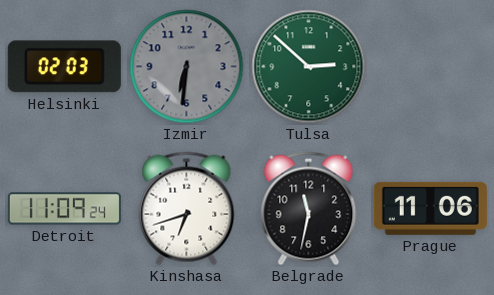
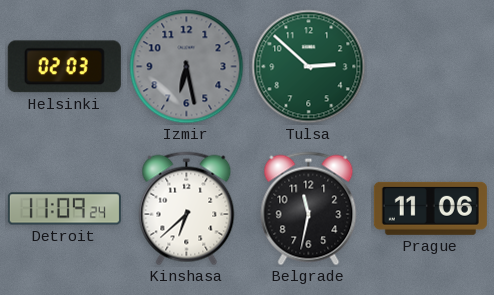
Izmir: 6:31 -> 6:28
Kinshasa: 6:42 -> 6:38
